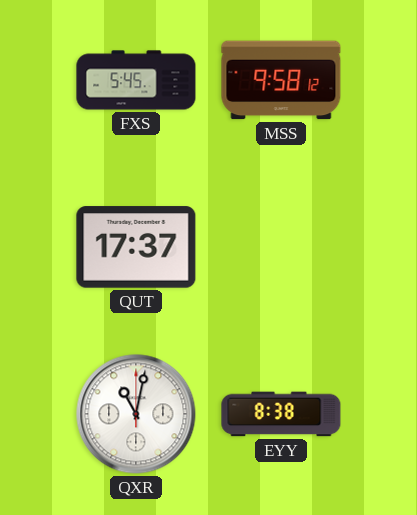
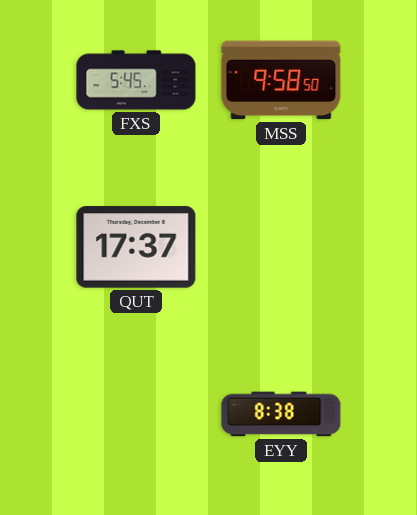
MSS: 9:58:12 -> 9:58:50
QXR: 11:02 -> none
